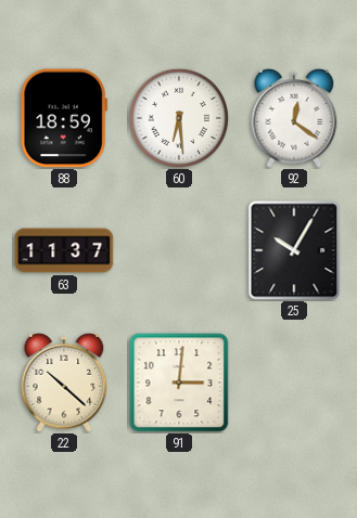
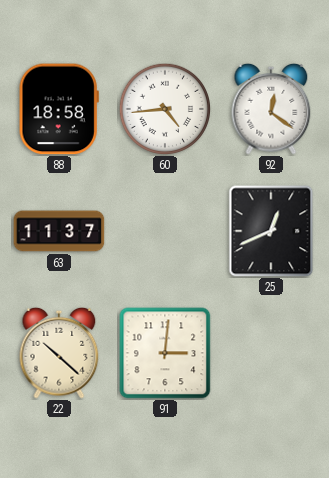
88: 18:59 -> 18:58
60: 6:29 -> 4:44
25: 10:05 -> 12:41
